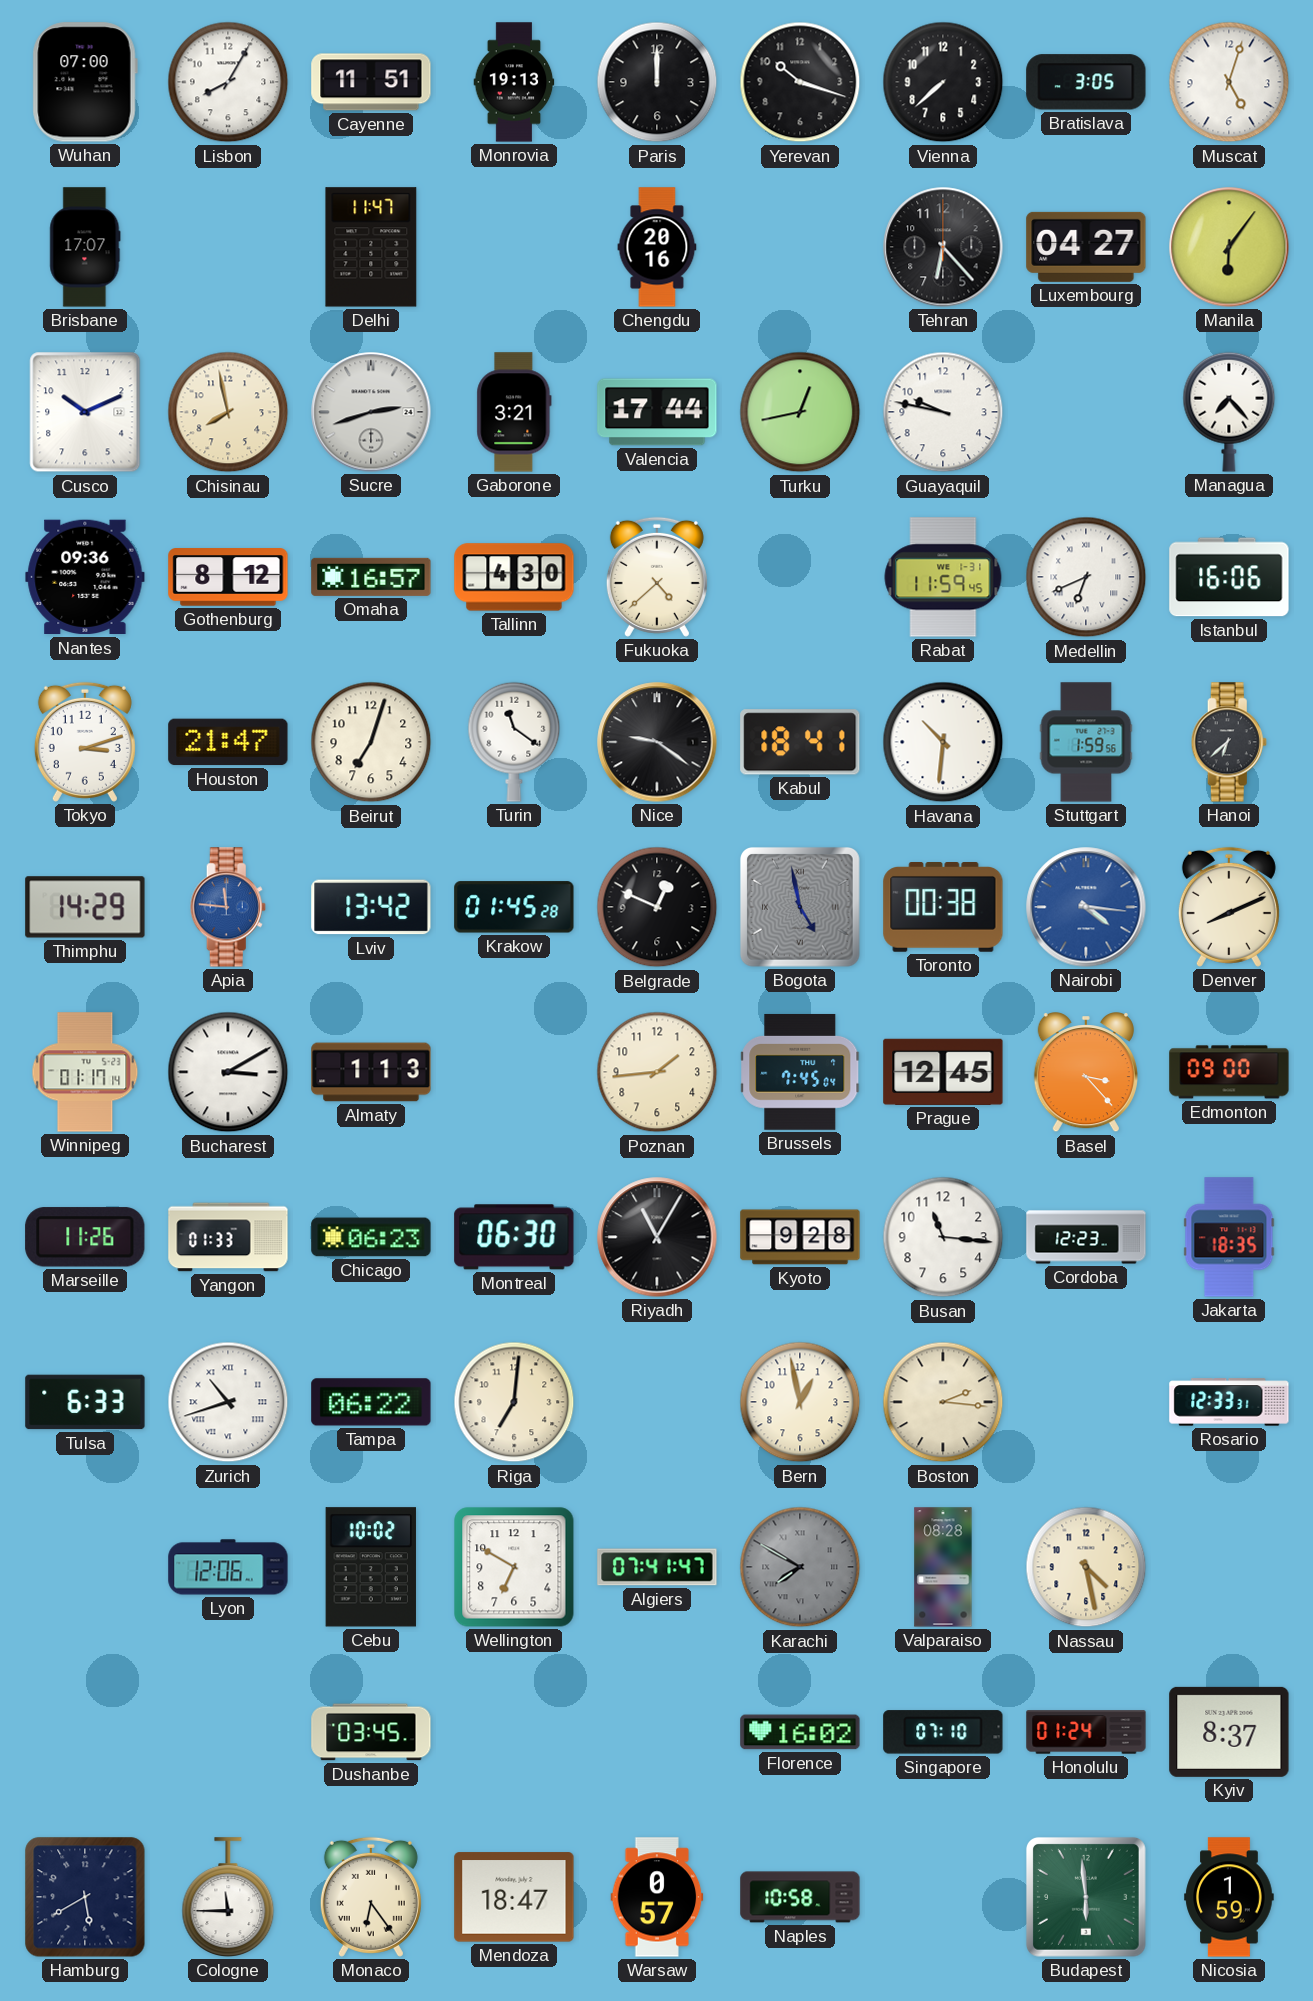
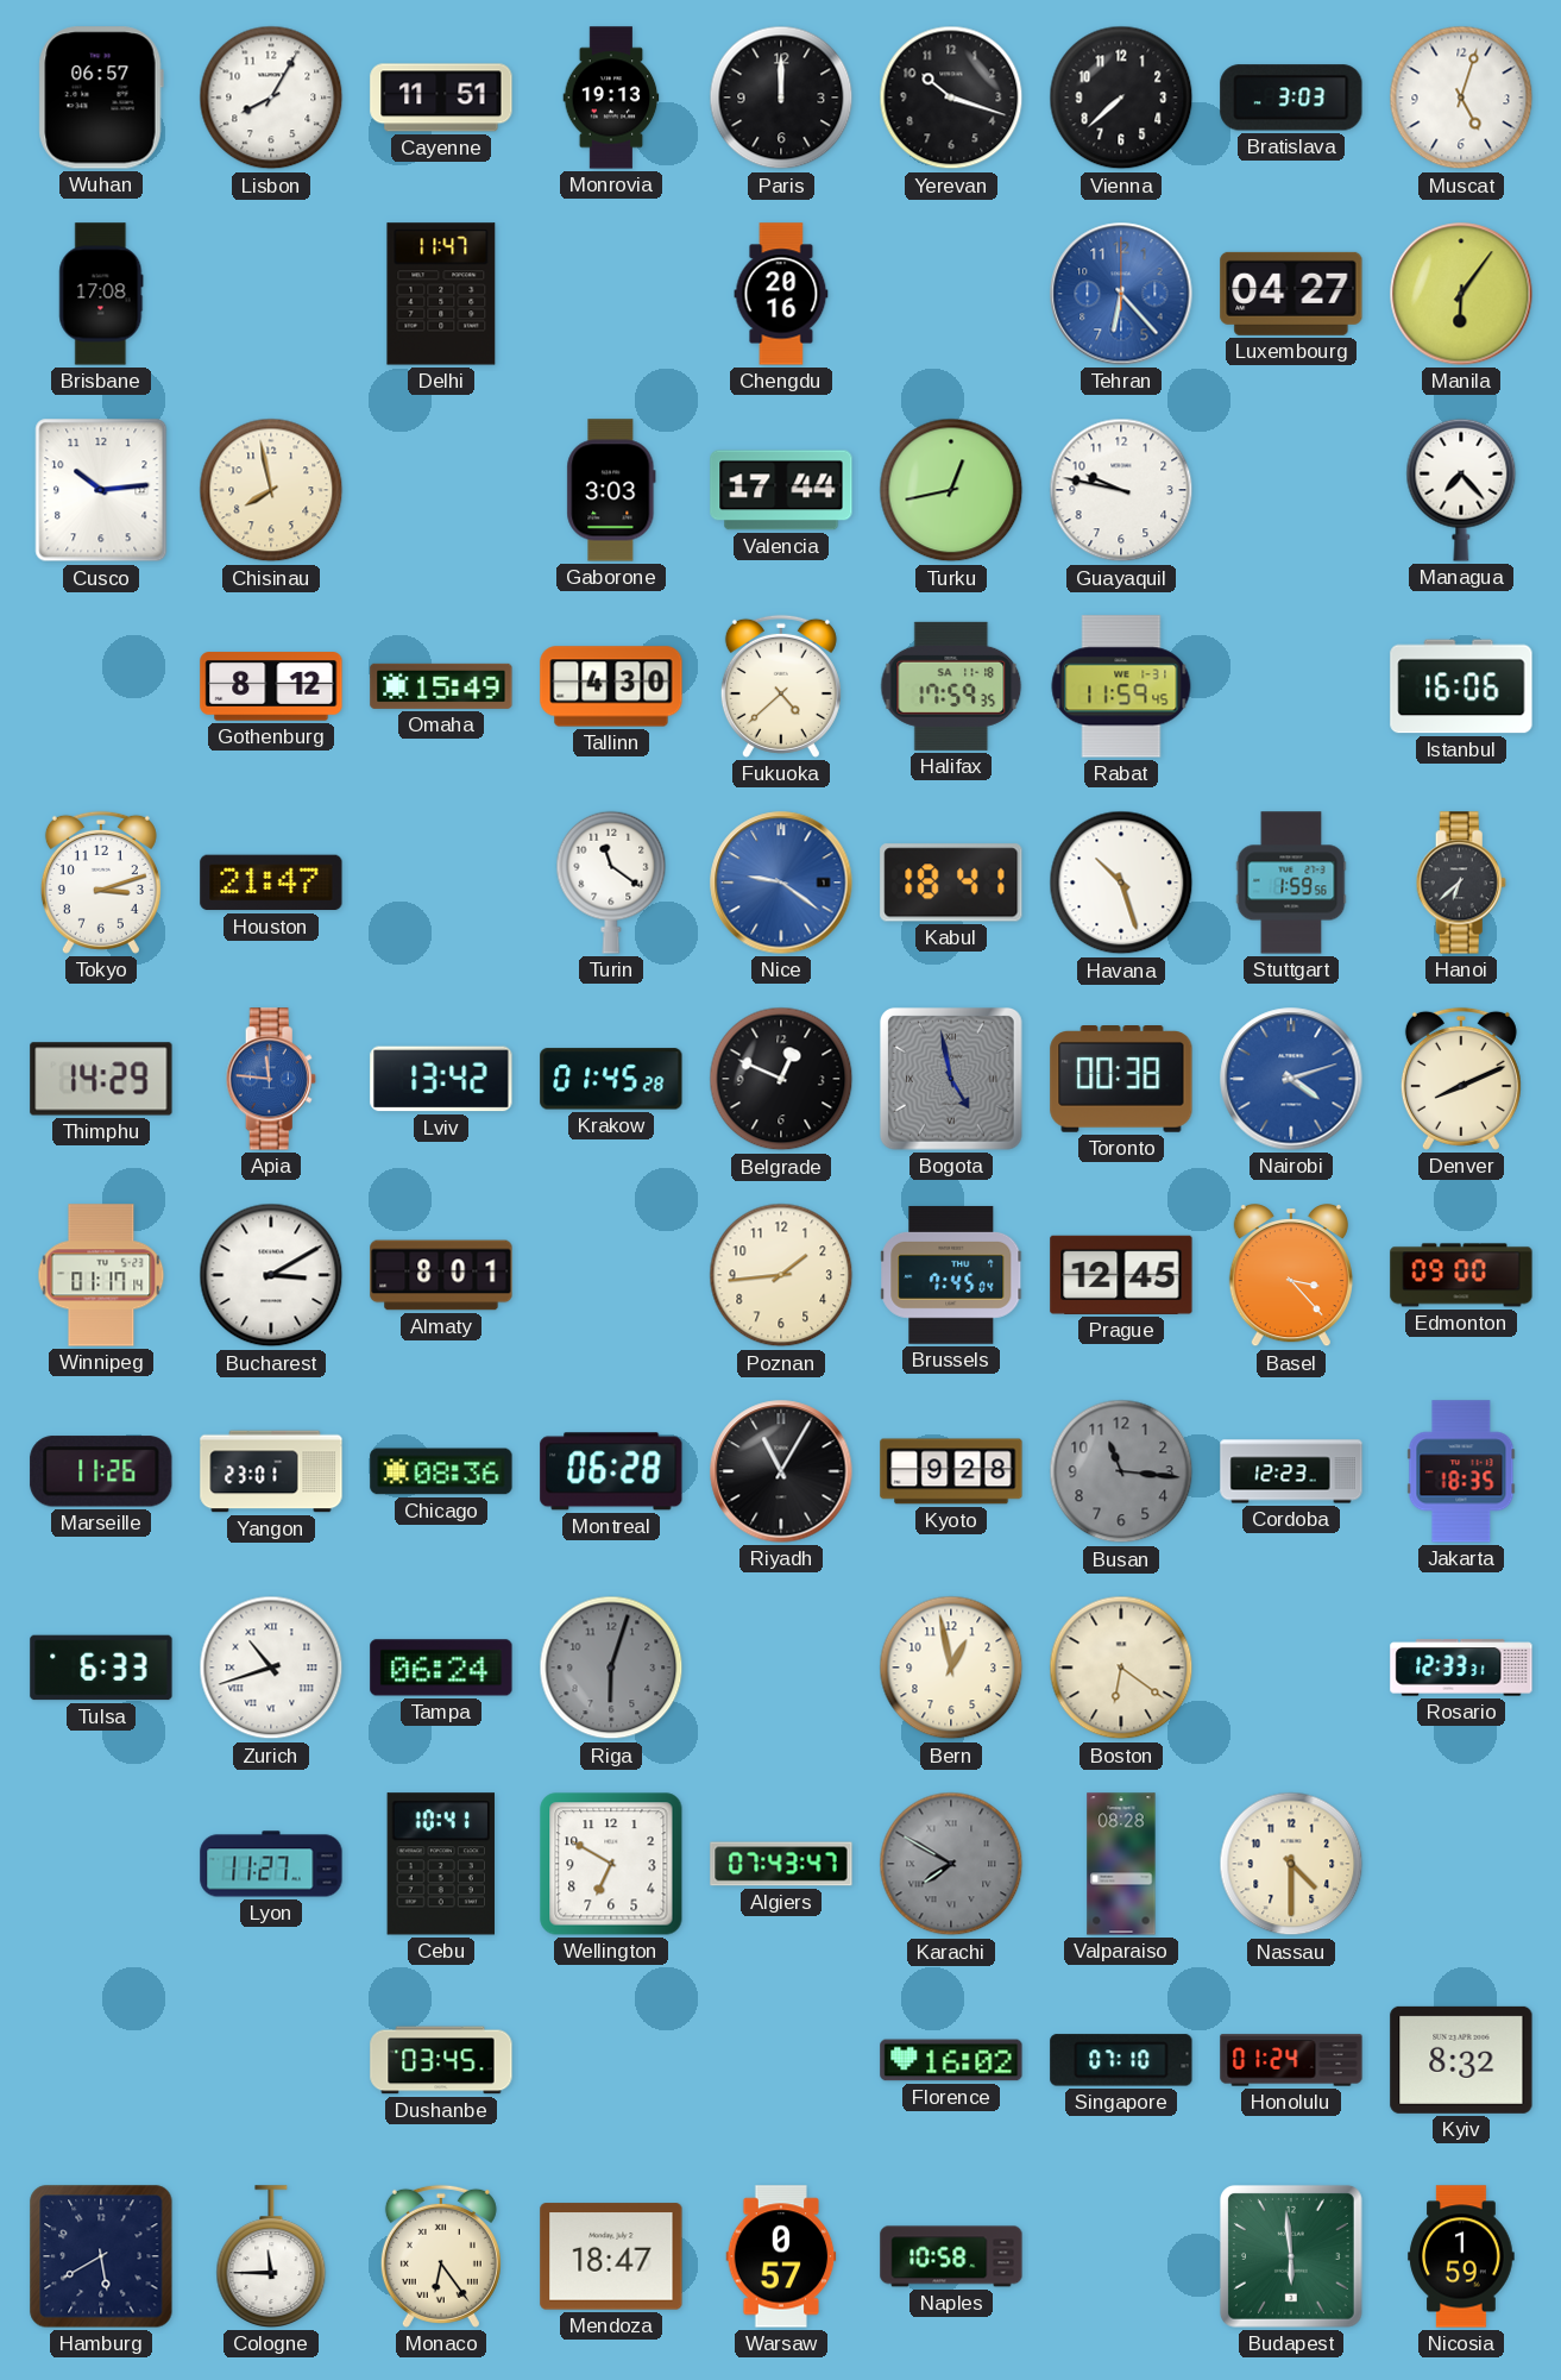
Wuhan: 07:00 -> 06:57
Bratislava: 3:05 -> 3:03
Brisbane: 17:07 -> 17:08
Tehran dial: black -> blue
Cusco: 10:11 -> 10:14
Sucre: 2:42 -> none
Gaborone: 3:21 -> 3:03
Nantes: 09:36 -> none
Omaha: 16:57 -> 15:49
Halifax: none -> 17:59
Medellin: 6:41 -> none
Beirut: 7:03 -> none
Nice dial: black -> blue
Havana: 10:31 -> 10:27
Nairobi: 4:16 -> 4:12
Almaty: 1:13 -> 8:01
Yangon: 01:33 -> 23:01
Chicago: 06:23 -> 08:36
Montreal: 06:30 -> 06:28
Busan dial: white -> grey
Tampa: 06:22 -> 06:24
Riga: 7:01 -> 6:03
Riga dial: cream -> grey
Boston: 2:16 -> 6:21
Lyon: 12:06 -> 11:27
Cebu: 10:02 -> 10:41
Algiers: 07:41 -> 07:43
Nassau: 4:28 -> 4:30
Kyiv: 8:37 -> 8:32
